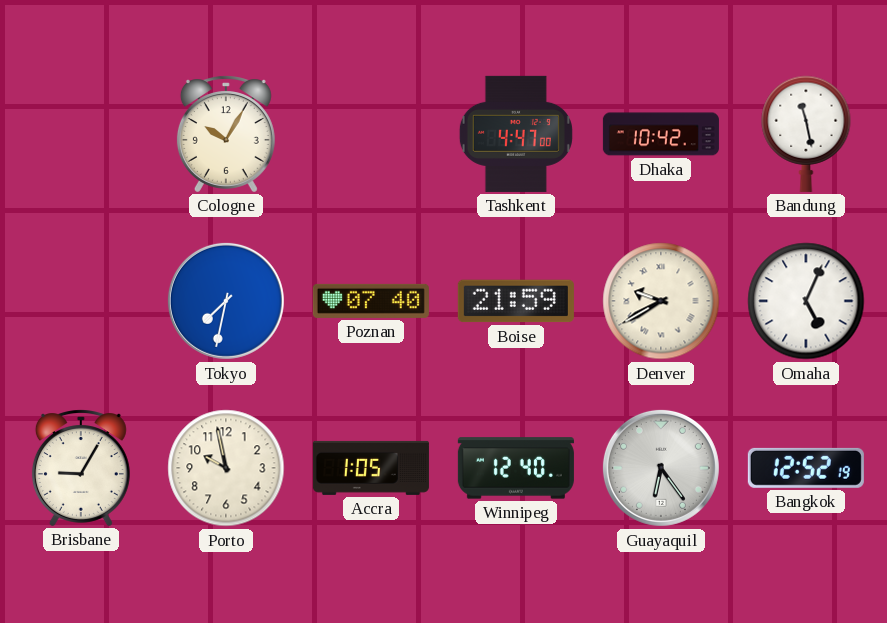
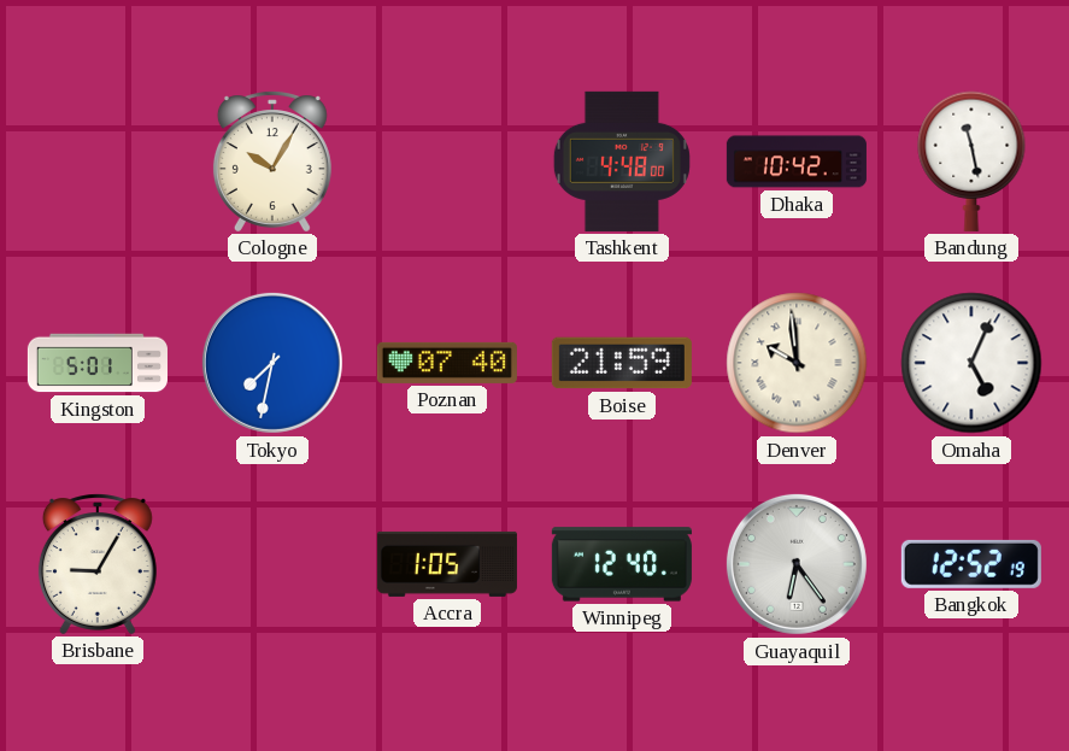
Tashkent: 4:47 -> 4:48
Kingston: none -> 5:01
Denver: 9:40 -> 9:59
Porto: 9:58 -> none
